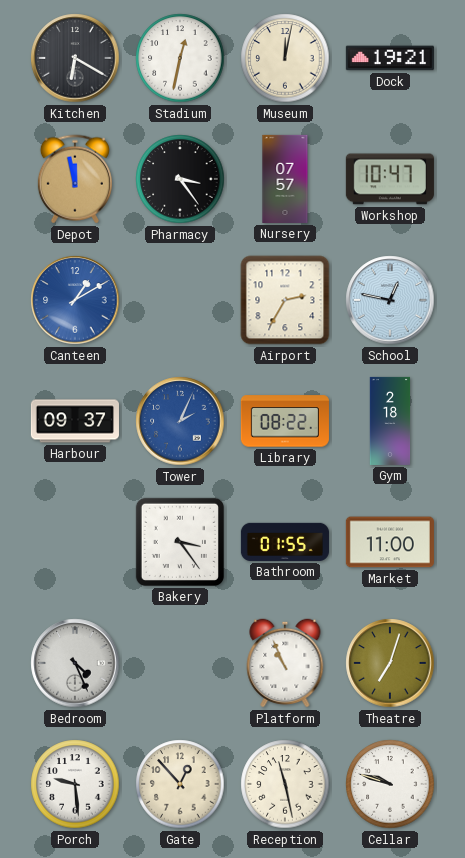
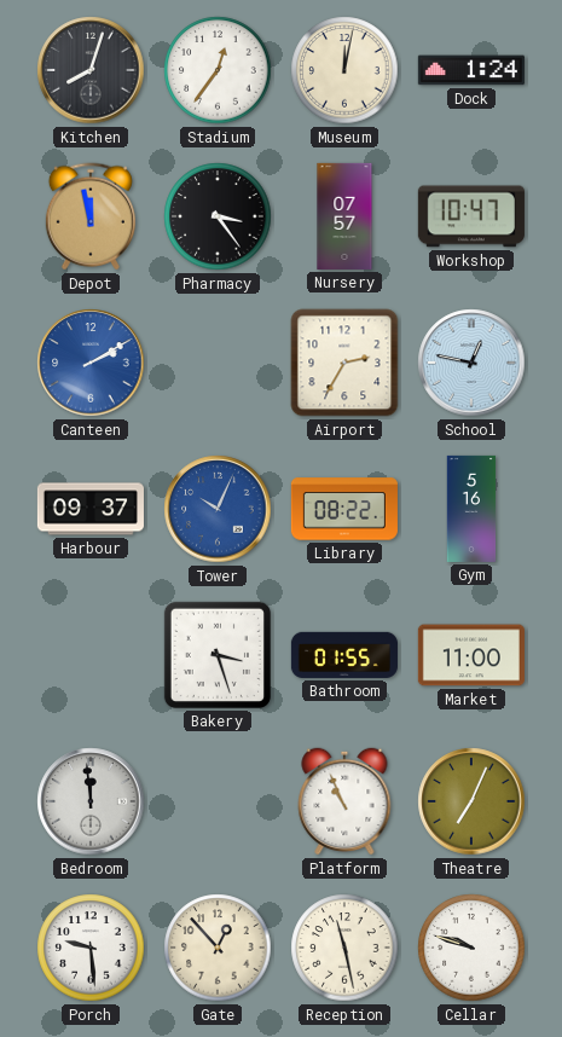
Kitchen: 6:20 -> 8:03
Stadium: 12:32 -> 12:36
Dock: 19:21 -> 1:24
Canteen: 1:10 -> 2:10
Tower: 2:04 -> 10:04
Gym: 2:18 -> 5:16
Bakery: 3:24 -> 3:27
Bedroom: 4:26 -> 11:59
Theatre: 7:03 -> 7:04
